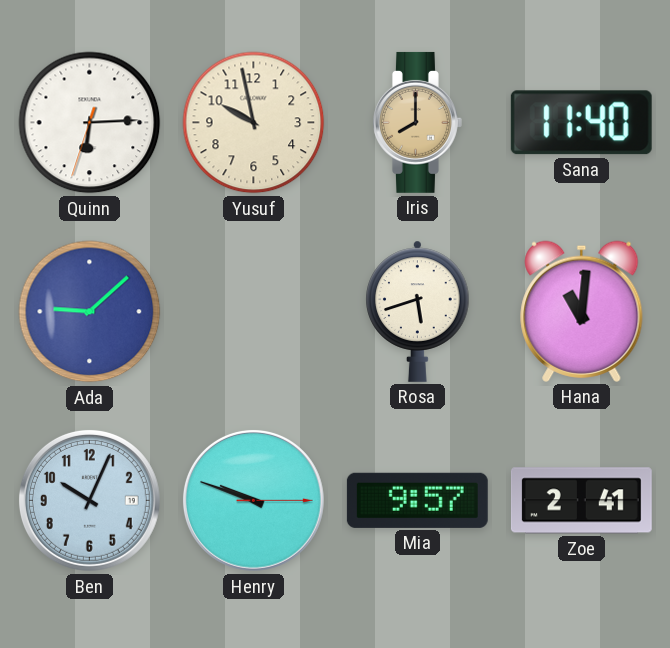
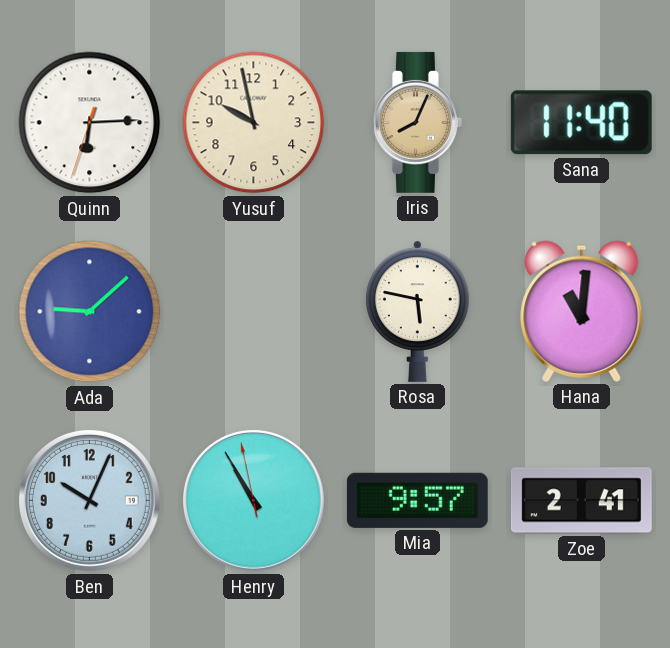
Iris: 8:00 -> 8:04
Rosa: 5:42 -> 5:47
Henry: 9:48 -> 10:54
